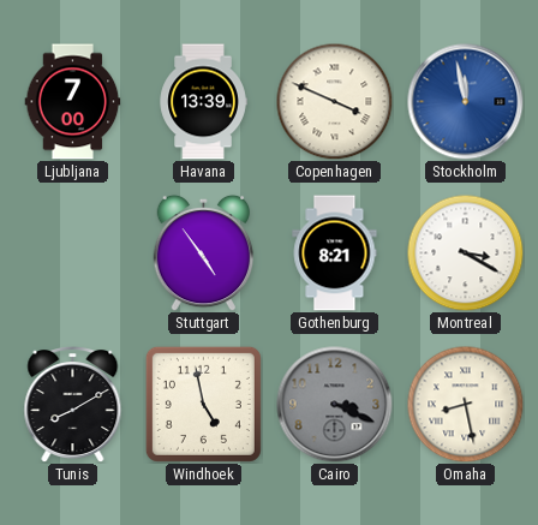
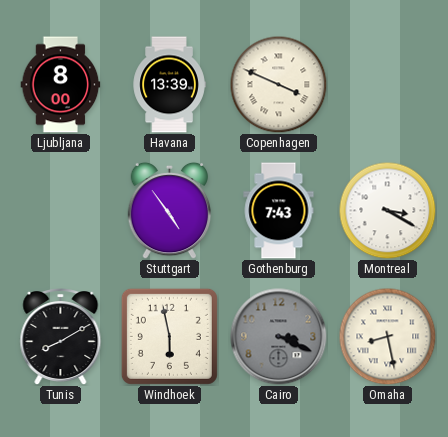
Ljubljana: 7:00 -> 8:00
Stockholm: 11:58 -> none
Gothenburg: 8:21 -> 7:43
Windhoek: 4:58 -> 5:58
